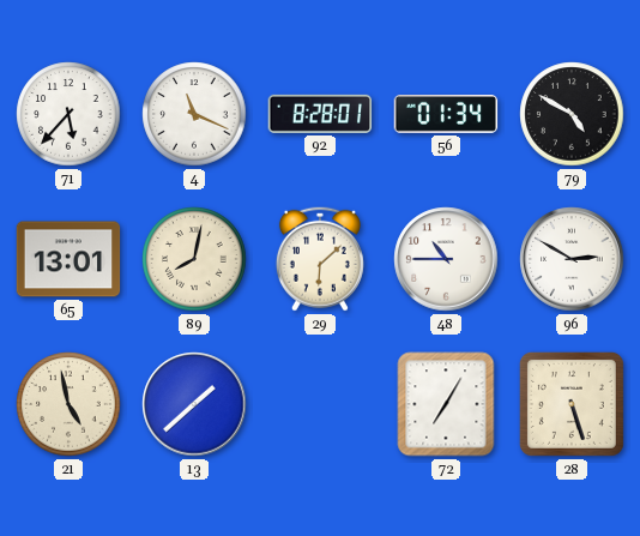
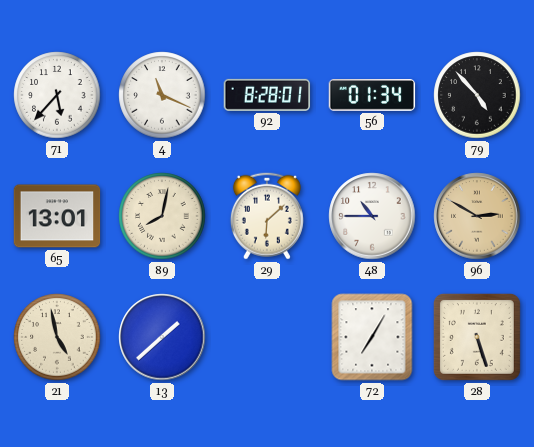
79: 4:50 -> 4:53
96 dial: white -> champagne
